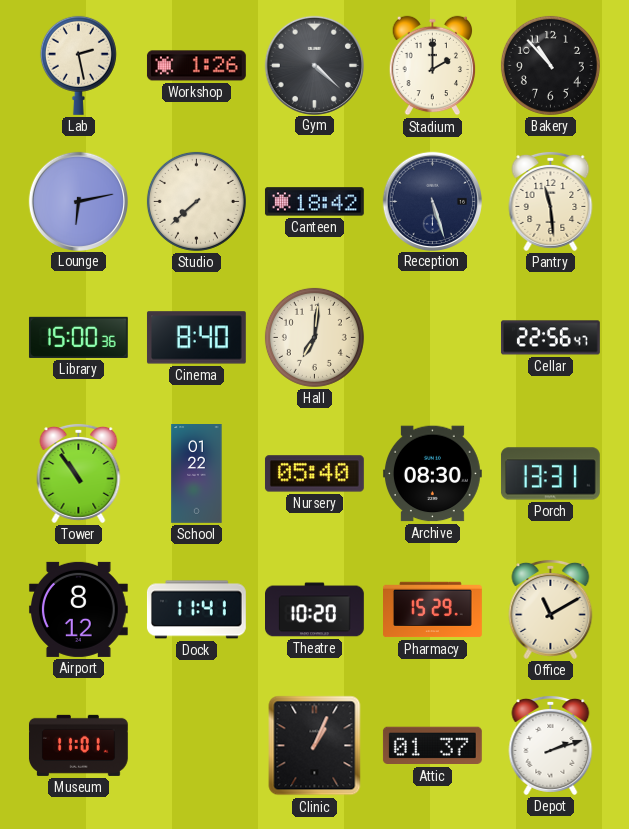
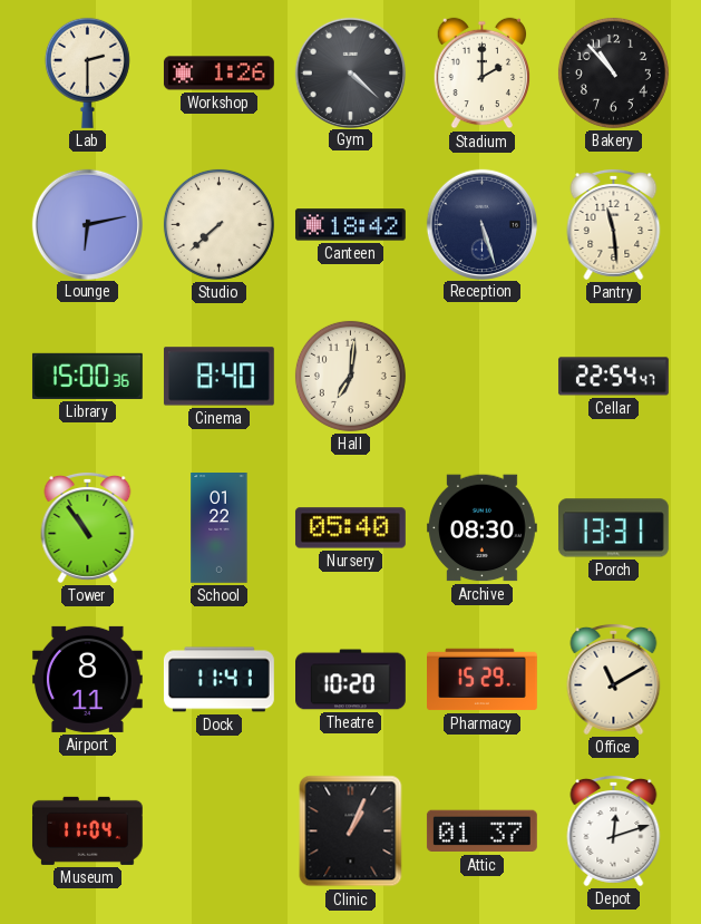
Lab: 2:28 -> 2:30
Cellar: 22:56 -> 22:54
Airport: 8:12 -> 8:11
Museum: 11:01 -> 11:04
Depot: 2:12 -> 12:12
